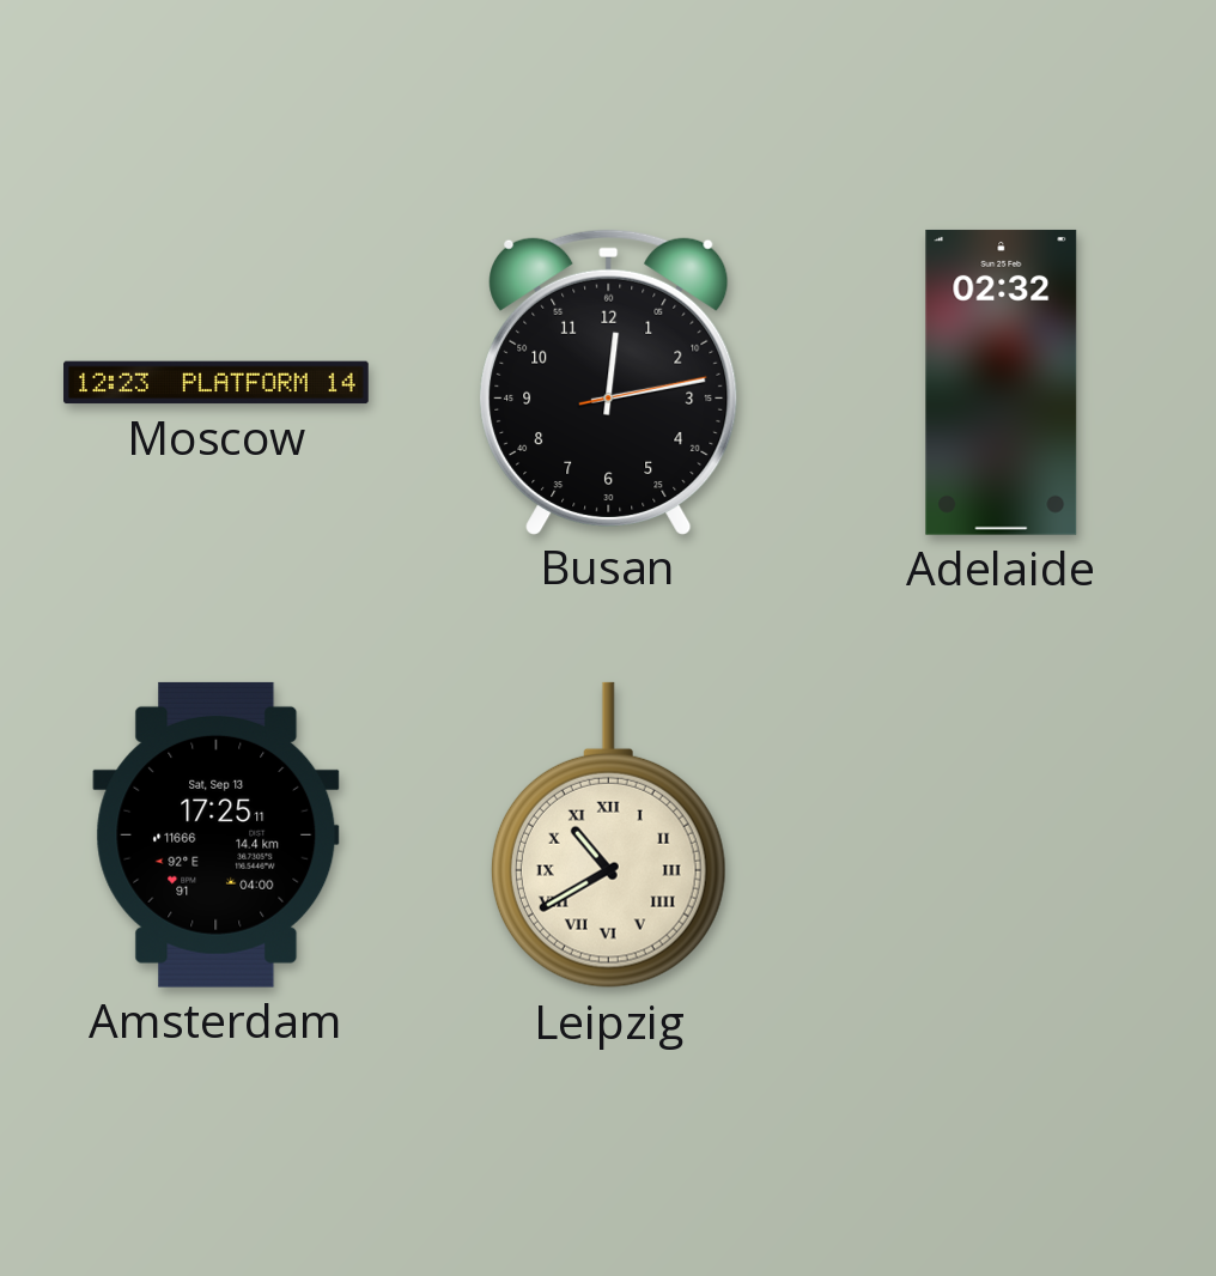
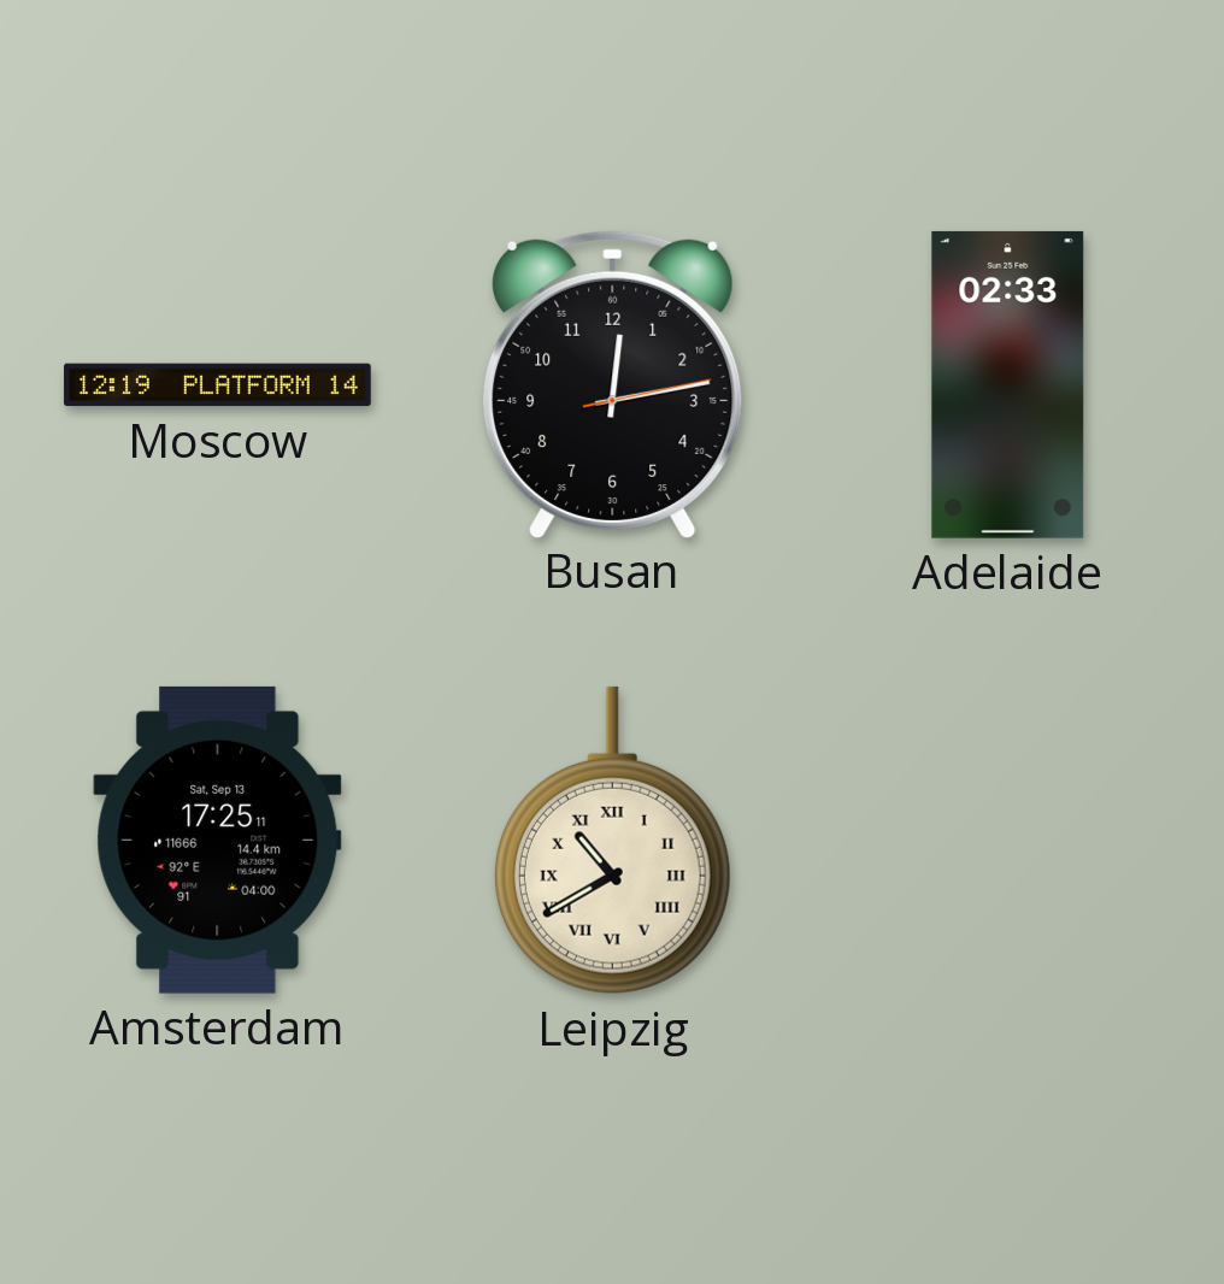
Moscow: 12:23 -> 12:19
Adelaide: 02:32 -> 02:33
